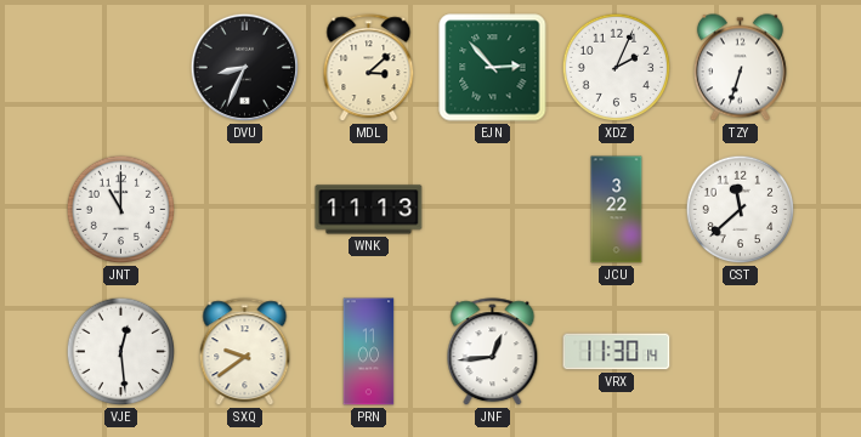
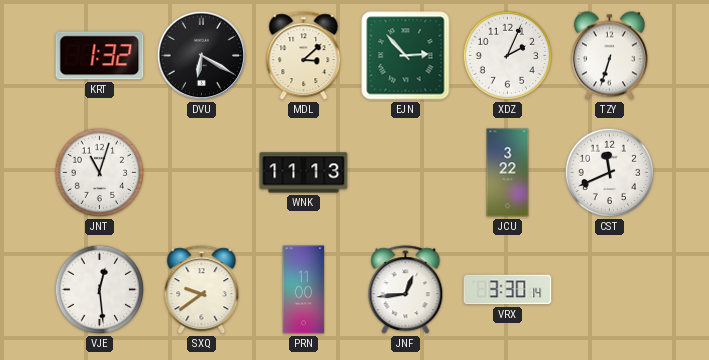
KRT: none -> 1:32
DVU: 8:34 -> 6:20
JNT: 11:00 -> 11:03
CST: 11:38 -> 11:41
VRX: 11:30 -> 3:30
